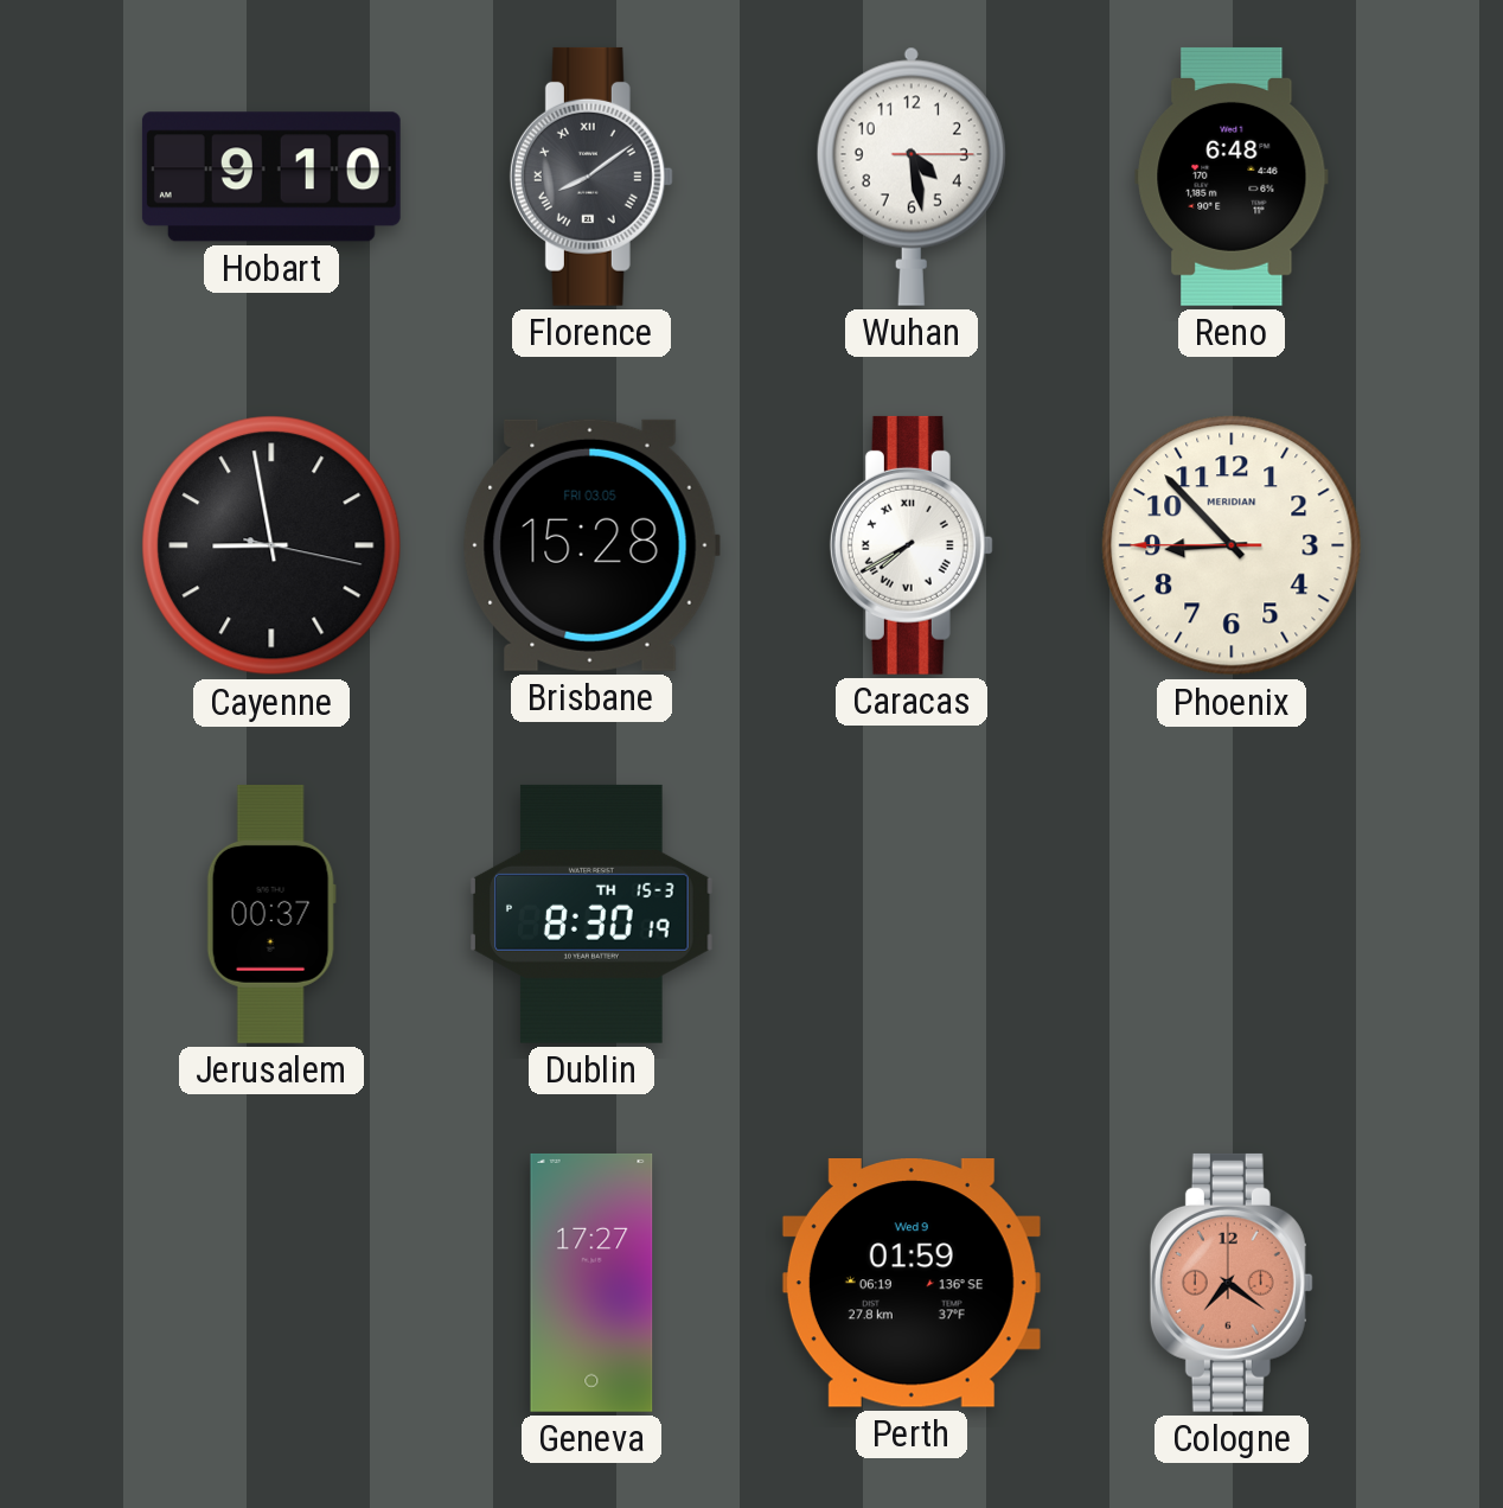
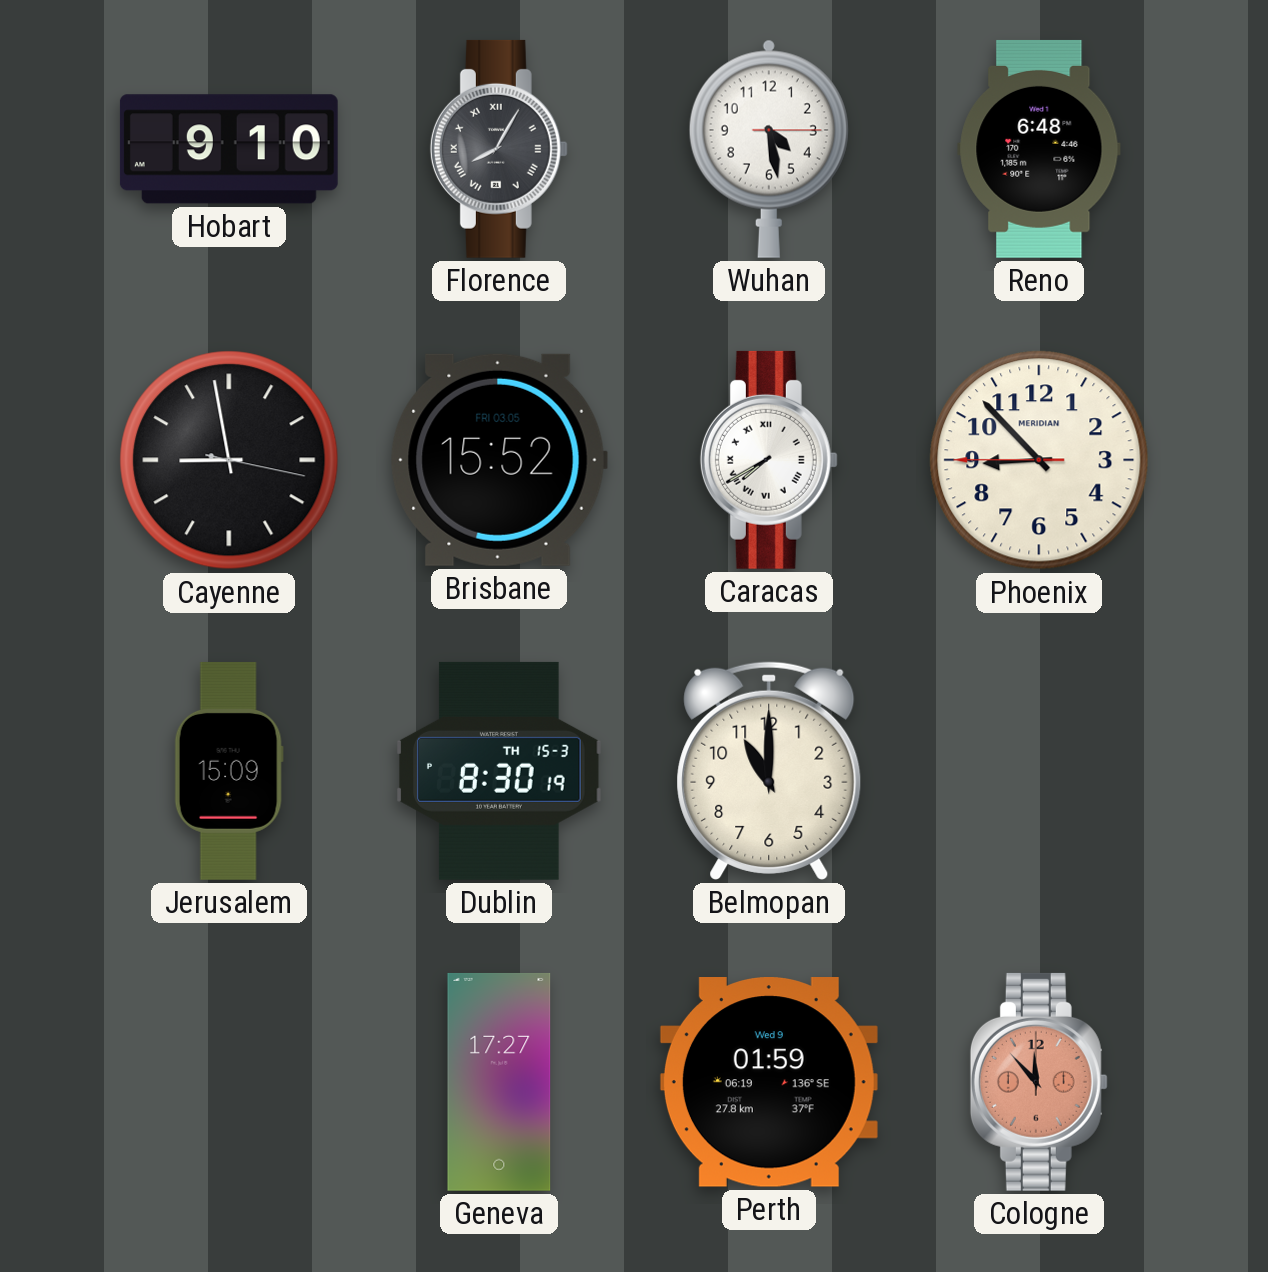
Florence: 8:09 -> 8:05
Brisbane: 15:28 -> 15:52
Jerusalem: 00:37 -> 15:09
Belmopan: none -> 11:00
Cologne: 7:21 -> 11:53
